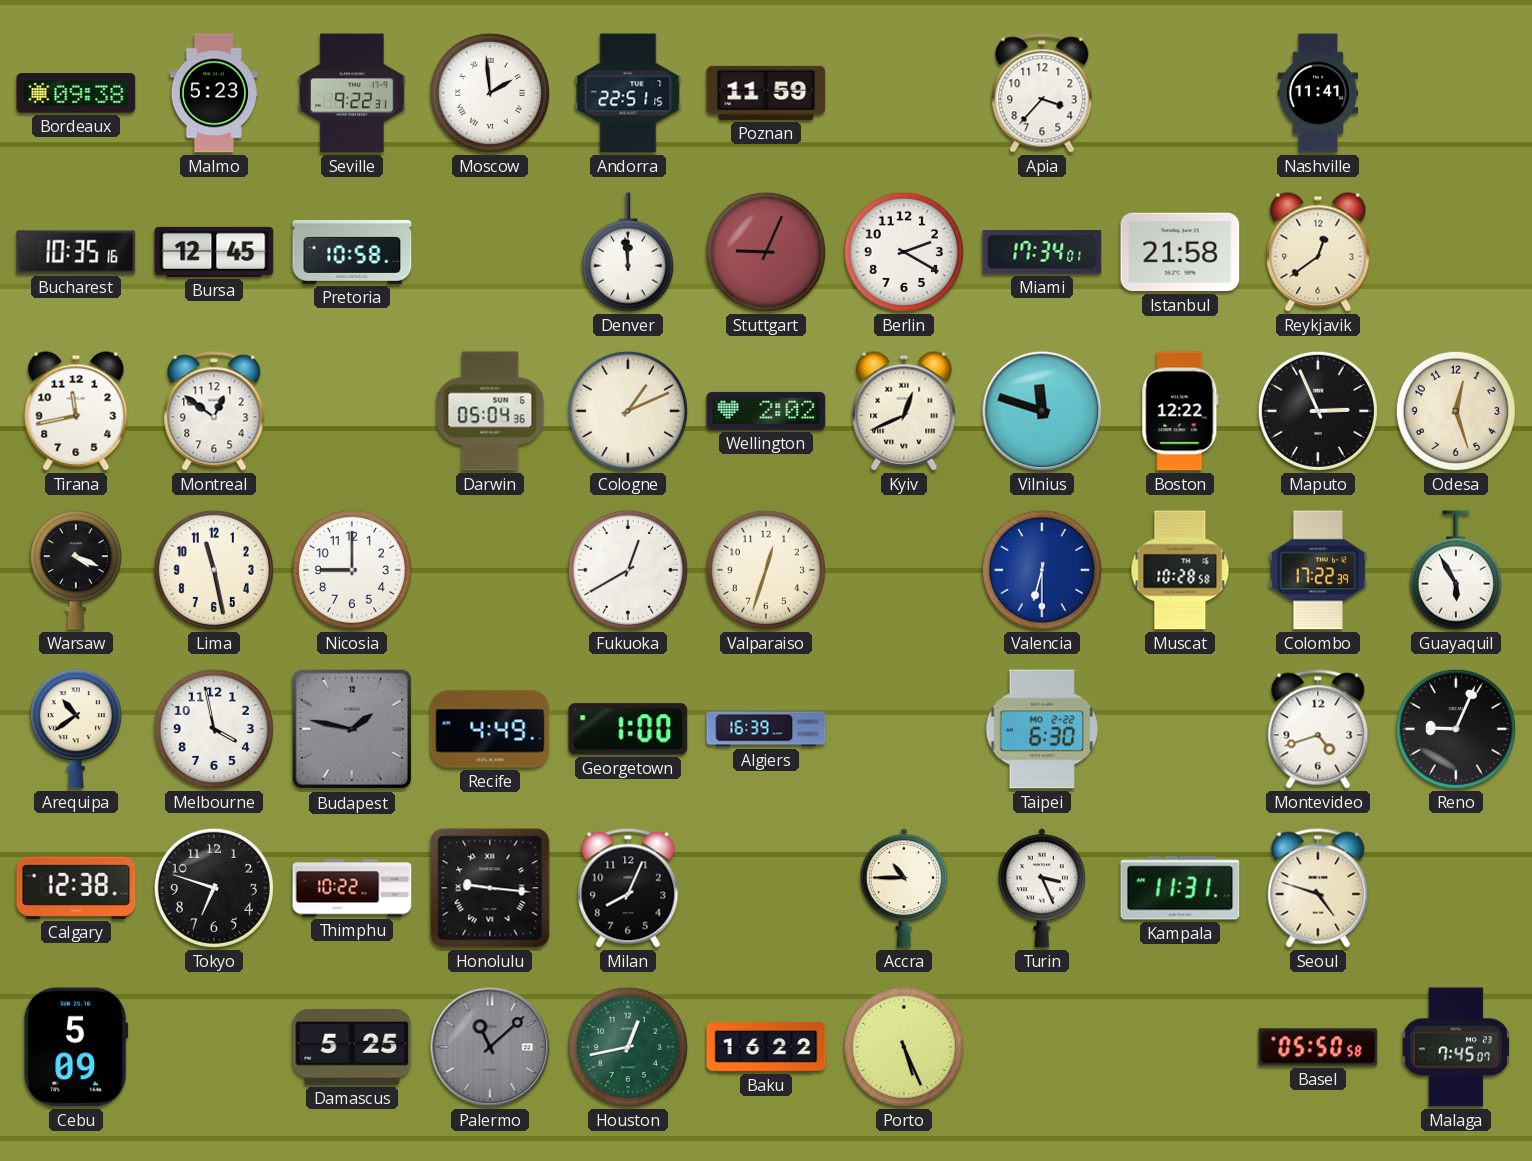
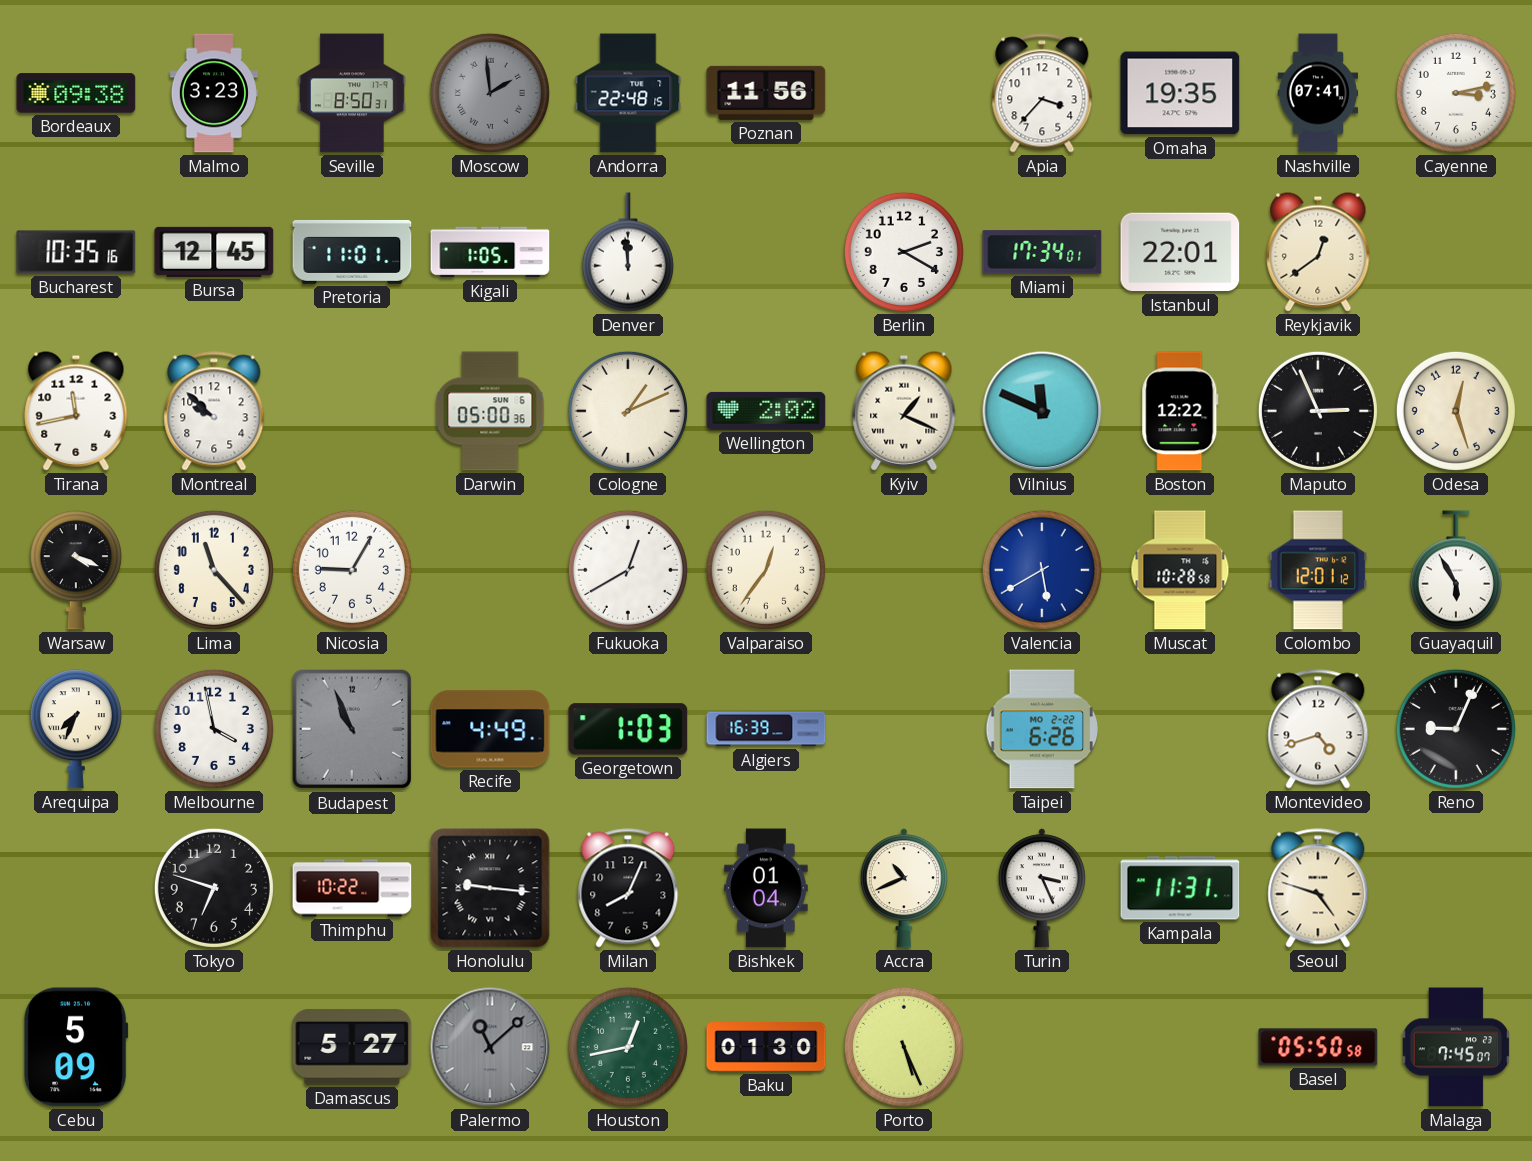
Malmo: 5:23 -> 3:23
Seville: 9:22 -> 8:50
Moscow dial: white -> grey
Andorra: 22:51 -> 22:48
Poznan: 11:59 -> 11:56
Omaha: none -> 19:35
Nashville: 11:41 -> 07:41
Cayenne: none -> 3:13
Pretoria: 10:58 -> 11:01
Kigali: none -> 1:05
Stuttgart: 9:04 -> none
Istanbul: 21:58 -> 22:01
Montreal: 12:51 -> 9:52
Darwin: 05:04 -> 05:00
Kyiv: 12:41 -> 1:19
Vilnius: 11:48 -> 11:49
Lima: 11:28 -> 11:23
Nicosia: 9:00 -> 9:05
Valparaiso: 12:33 -> 12:36
Valencia: 6:30 -> 5:40
Colombo: 17:22 -> 12:01
Arequipa: 10:39 -> 7:34
Budapest: 1:47 -> 10:56
Georgetown: 1:00 -> 1:03
Taipei: 6:30 -> 6:26
Calgary: 12:38 -> none
Bishkek: none -> 01:04
Accra: 10:45 -> 10:41
Damascus: 5:25 -> 5:27
Baku: 16:22 -> 01:30
